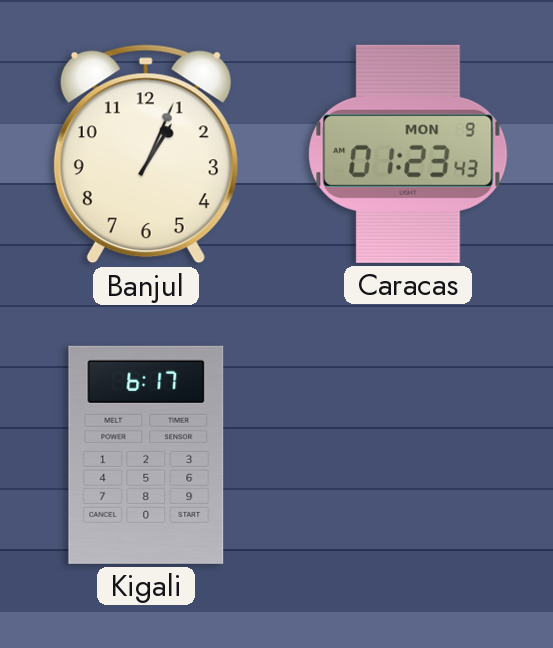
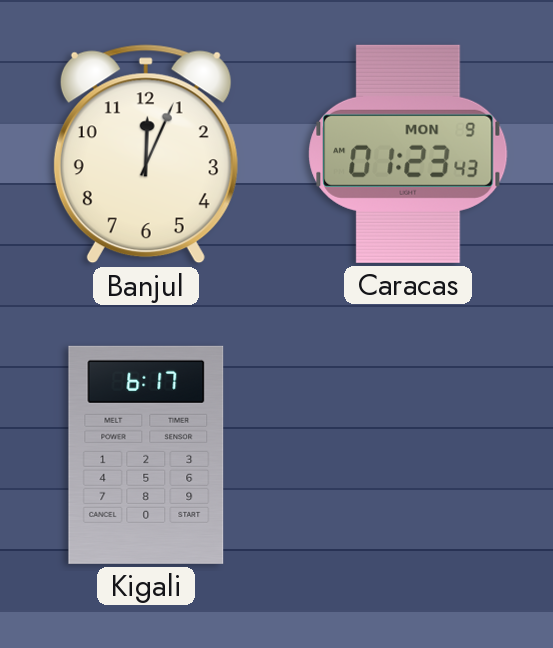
Banjul: 1:04 -> 12:04
